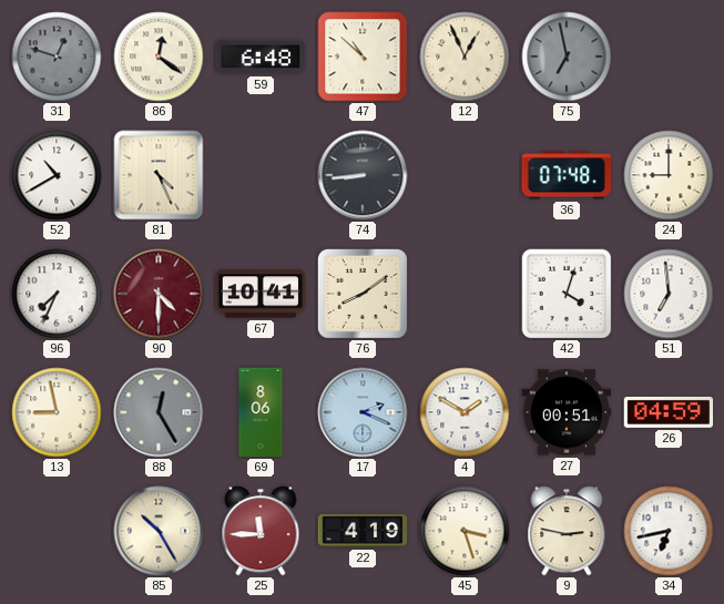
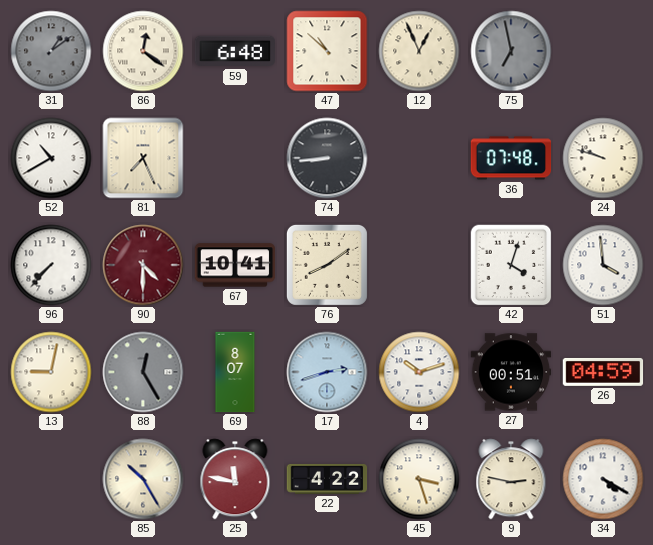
31: 12:48 -> 1:09
81: 4:26 -> 7:26
24: 9:00 -> 9:48
96: 7:34 -> 7:37
51: 6:59 -> 3:59
13: 8:58 -> 9:02
69: 8:06 -> 8:07
17: 2:19 -> 2:42
4: 1:50 -> 10:12
25: 11:45 -> 11:47
22: 4:19 -> 4:22
34: 6:43 -> 4:20
